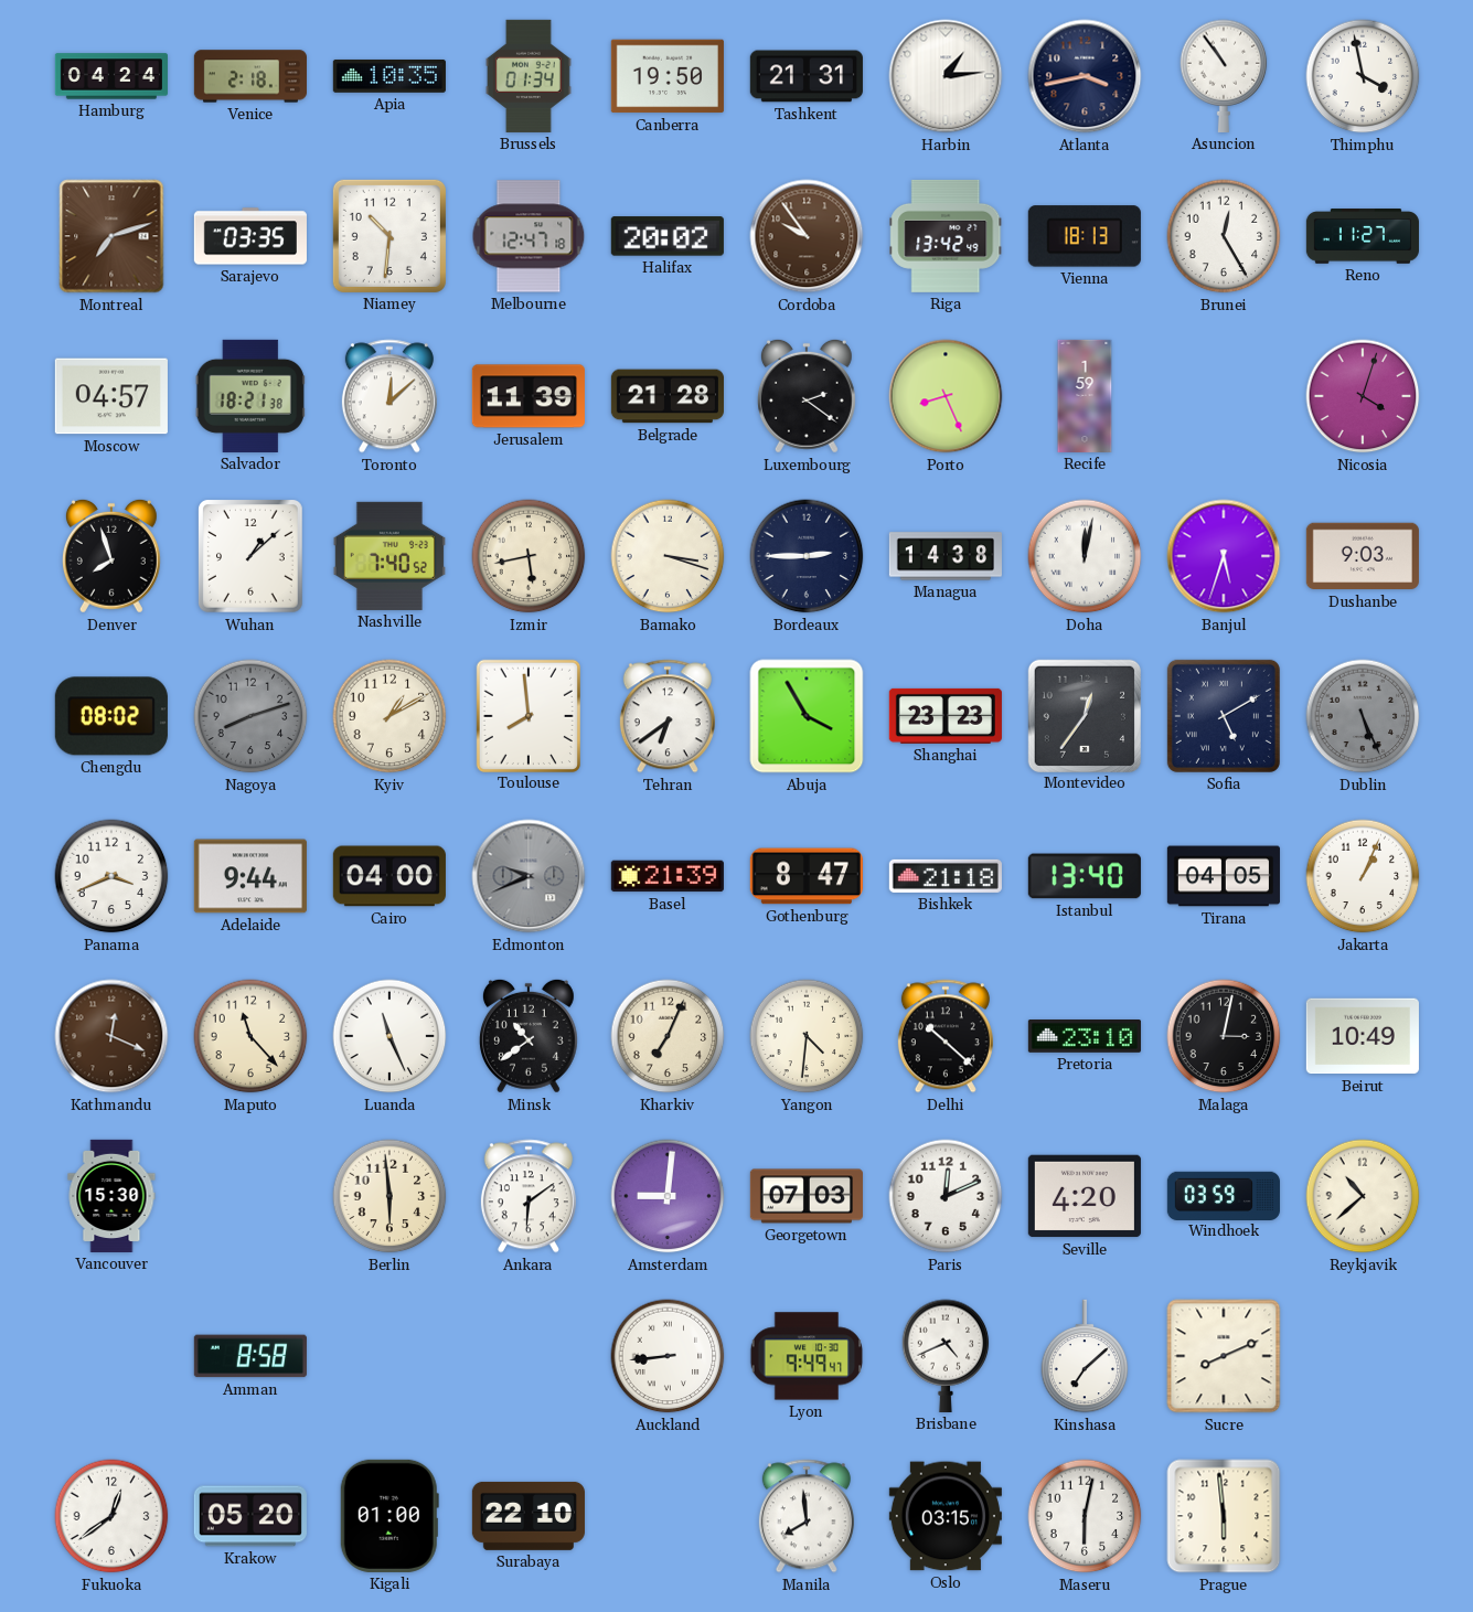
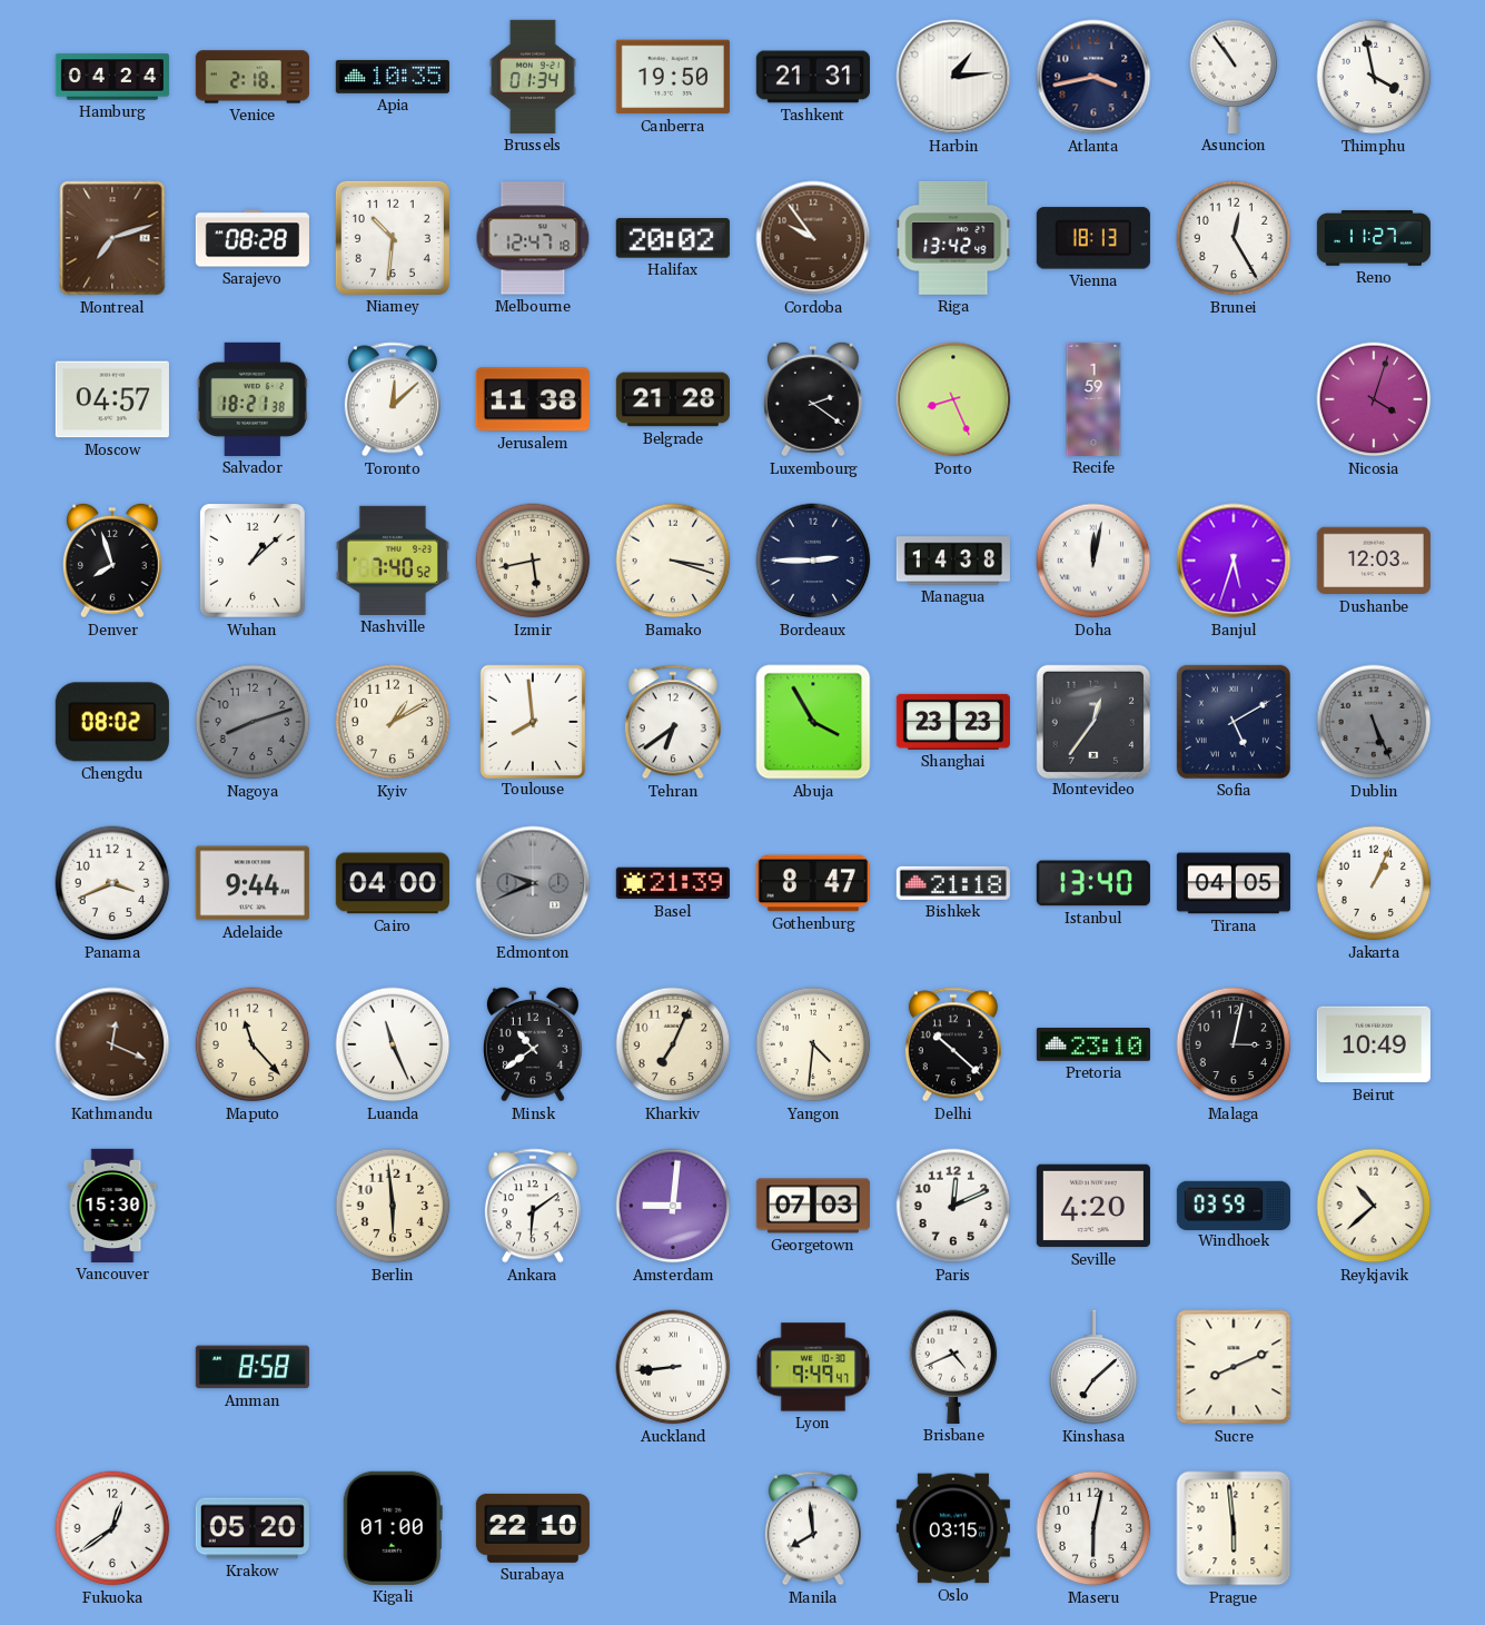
Sarajevo: 03:35 -> 08:28
Jerusalem: 11:39 -> 11:38
Dushanbe: 9:03 -> 12:03
